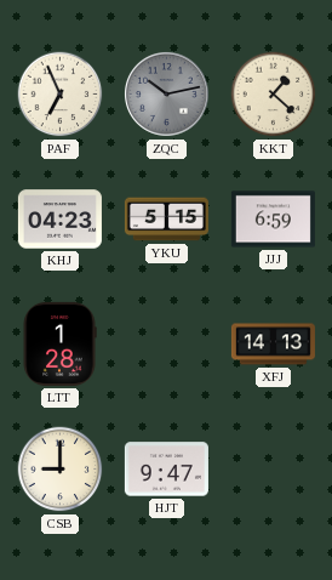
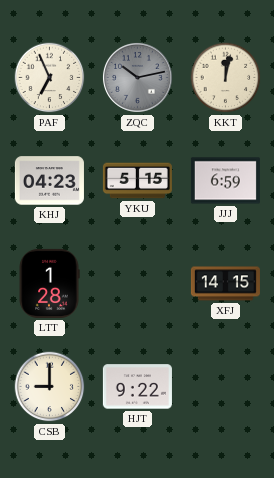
KKT: 1:22 -> 12:02
XFJ: 14:13 -> 14:15
HJT: 9:47 -> 9:22
